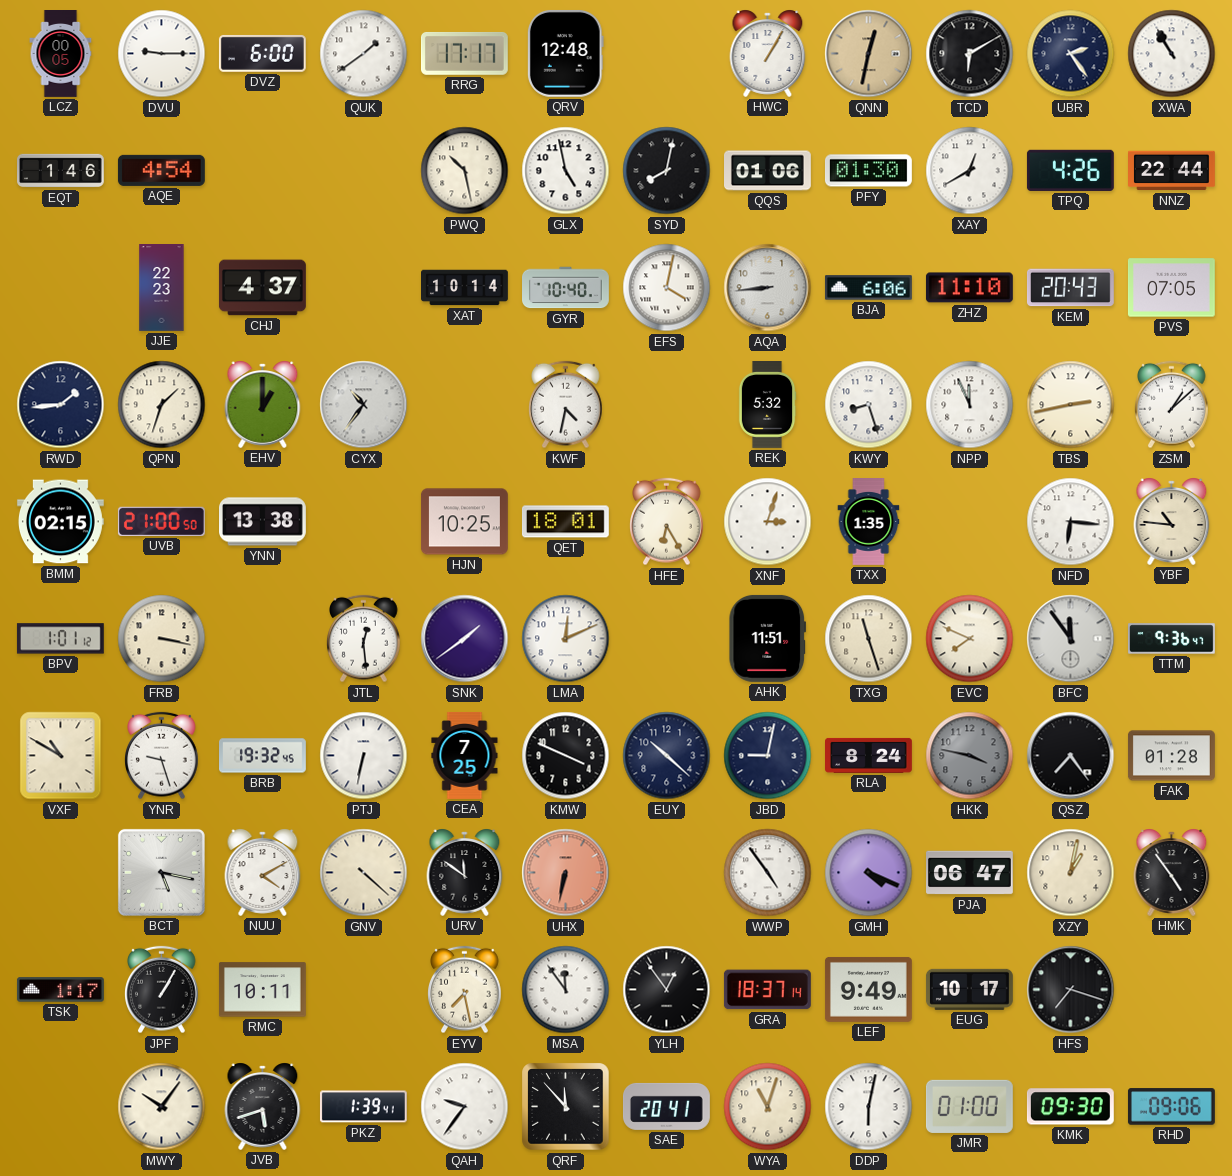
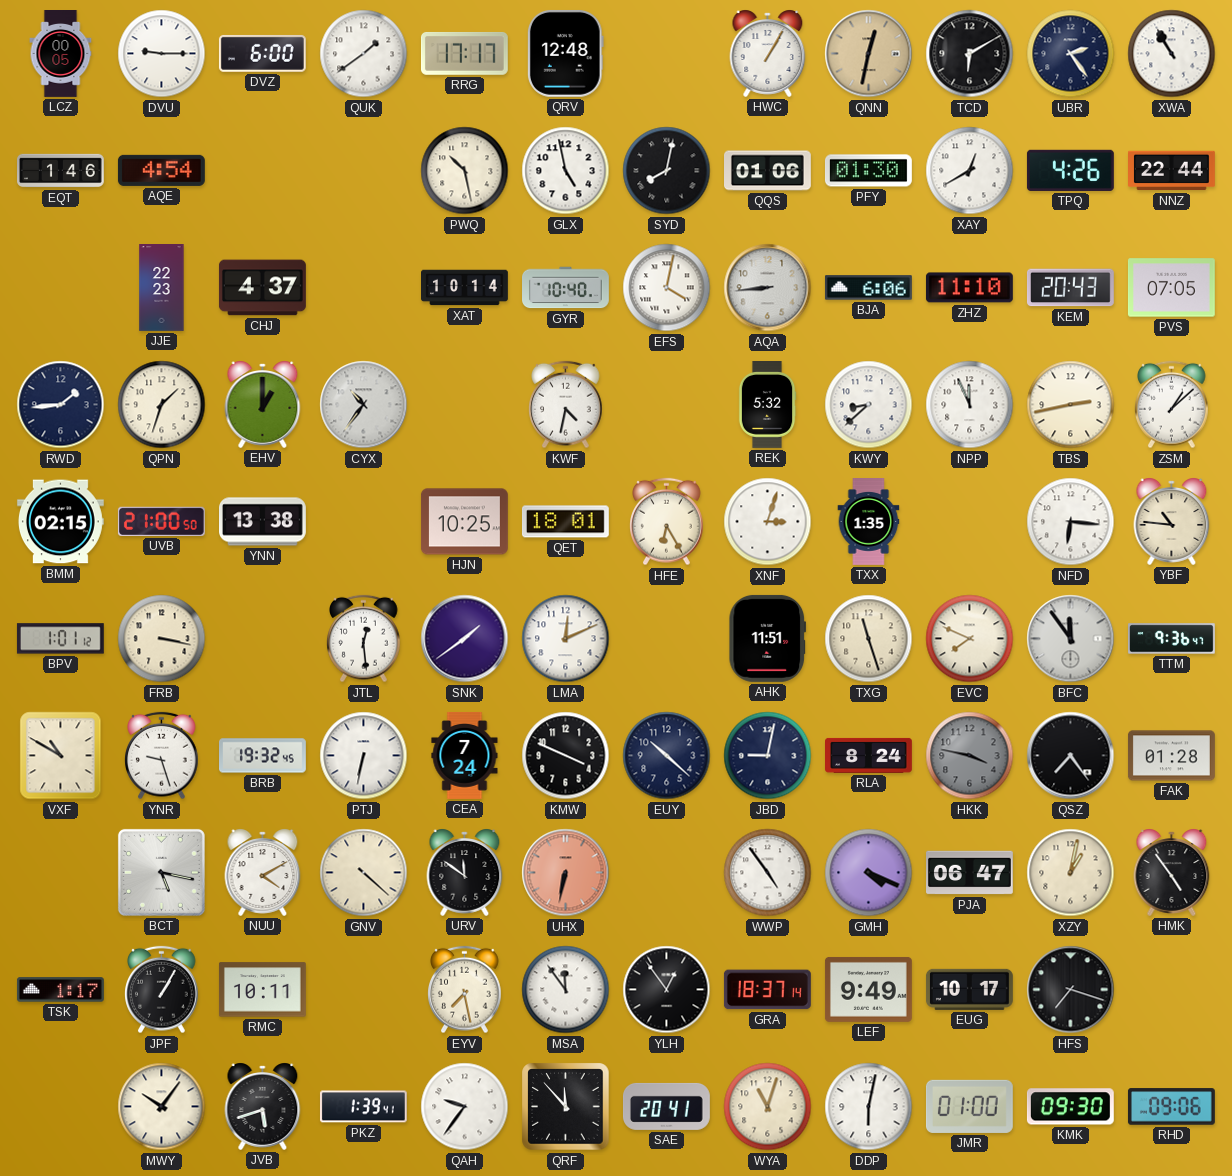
KWY: 8:27 -> 8:38
CEA: 7:25 -> 7:24
